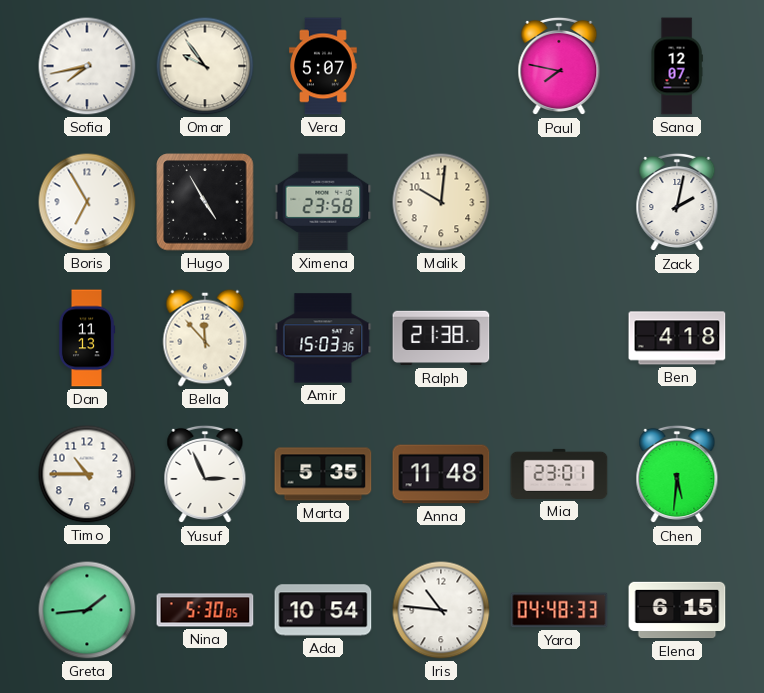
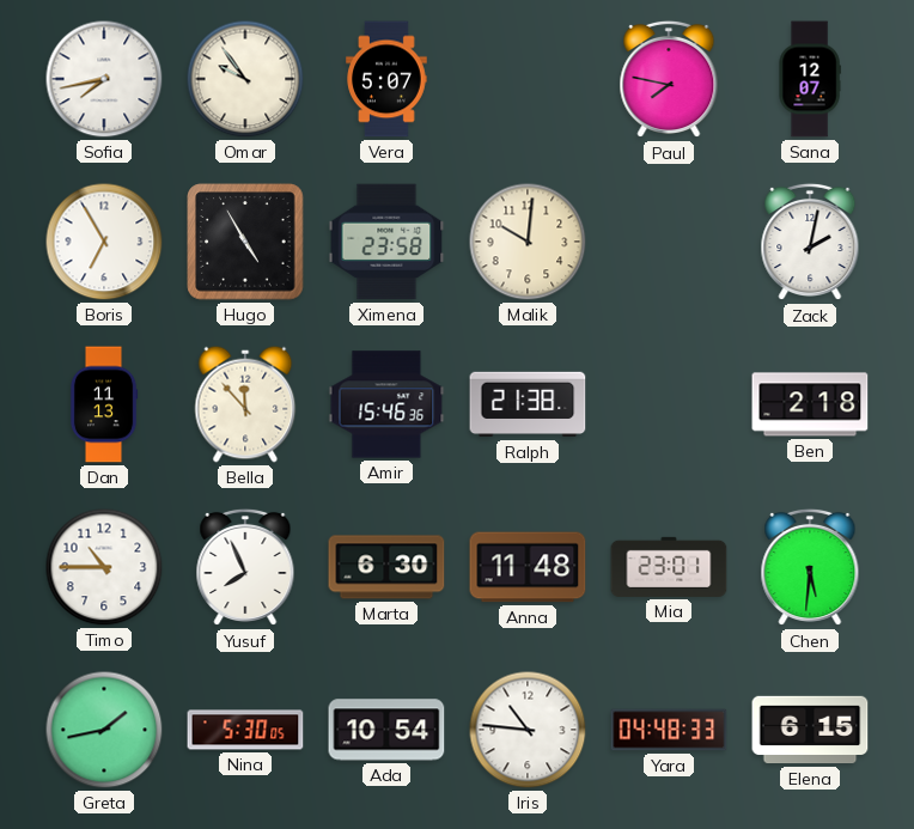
Amir: 15:03 -> 15:46
Ben: 4:18 -> 2:18
Yusuf: 2:56 -> 7:56
Marta: 5:35 -> 6:30
Greta: 1:44 -> 1:43
